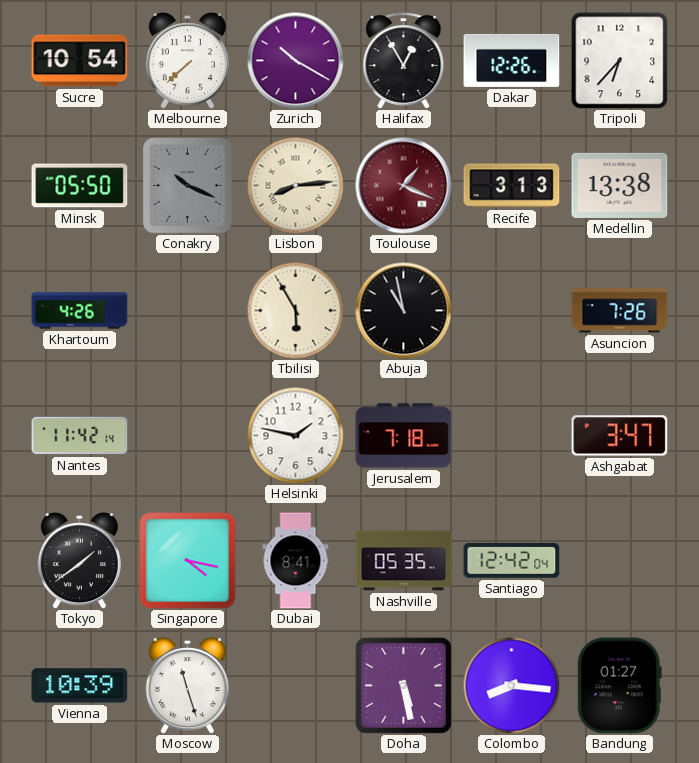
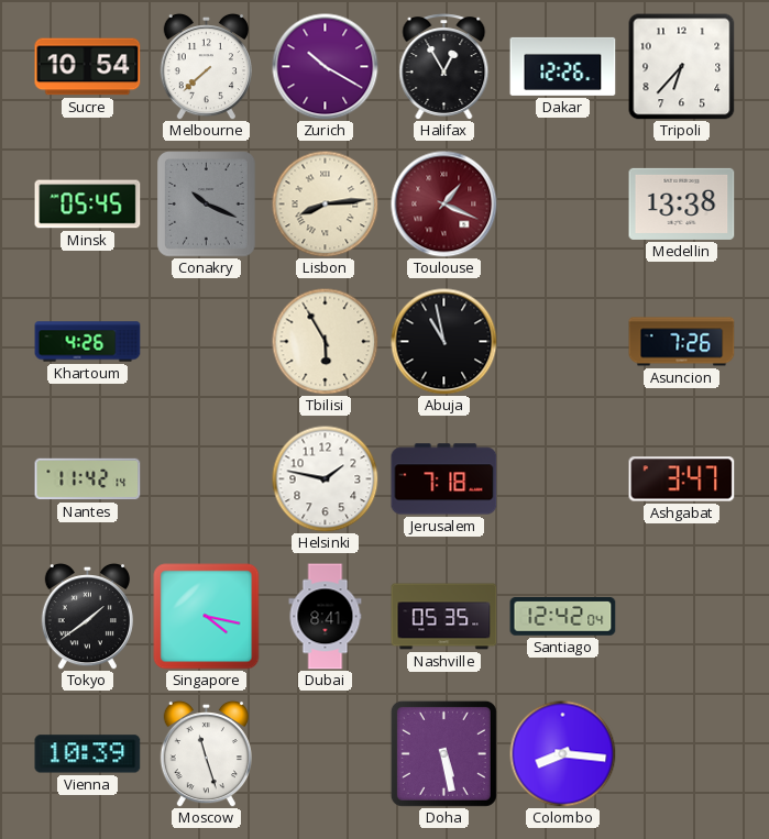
Minsk: 05:50 -> 05:45
Recife: 3:13 -> none
Bandung: 01:27 -> none
